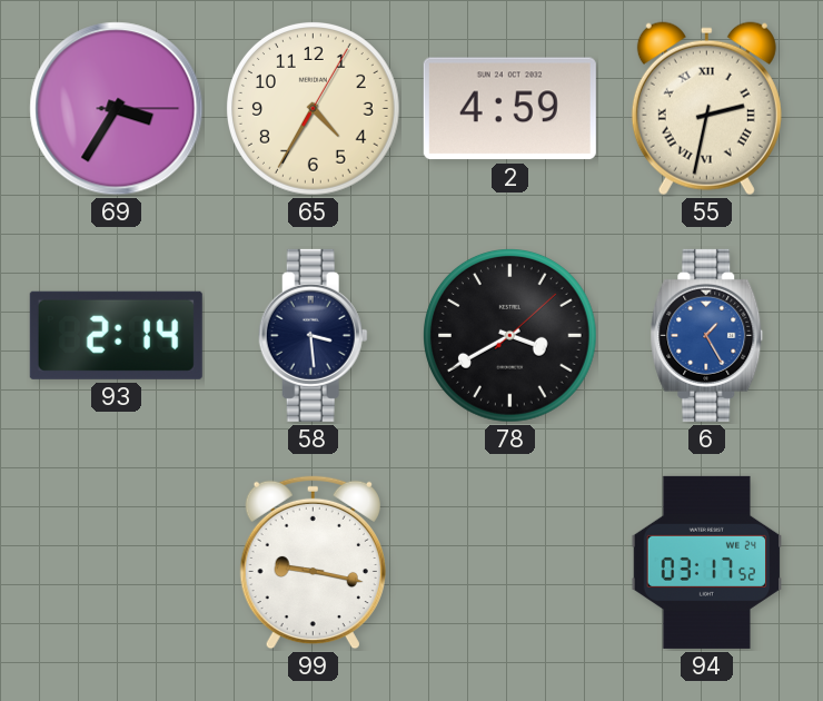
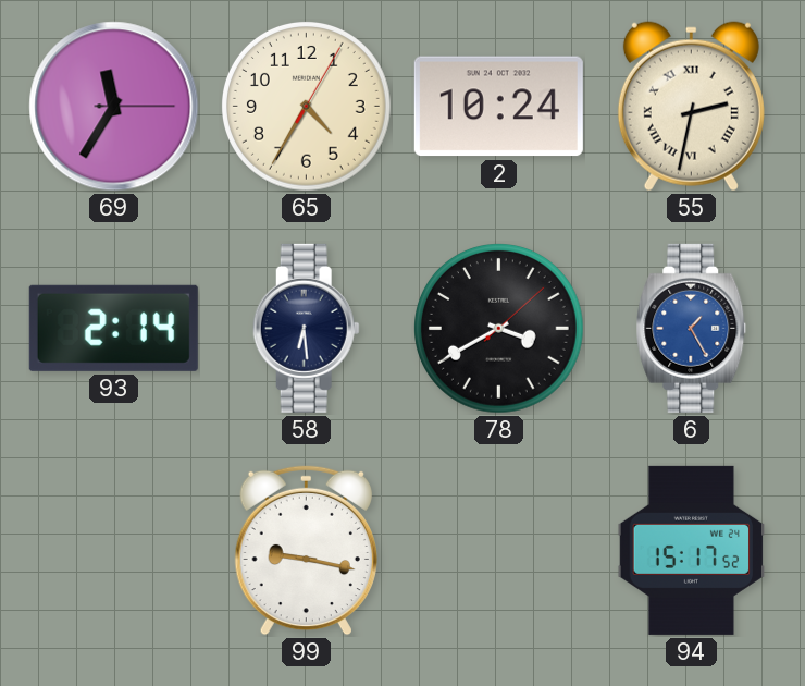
69: 3:35 -> 11:35
2: 4:59 -> 10:24
58: 3:29 -> 6:29
94: 03:17 -> 15:17
